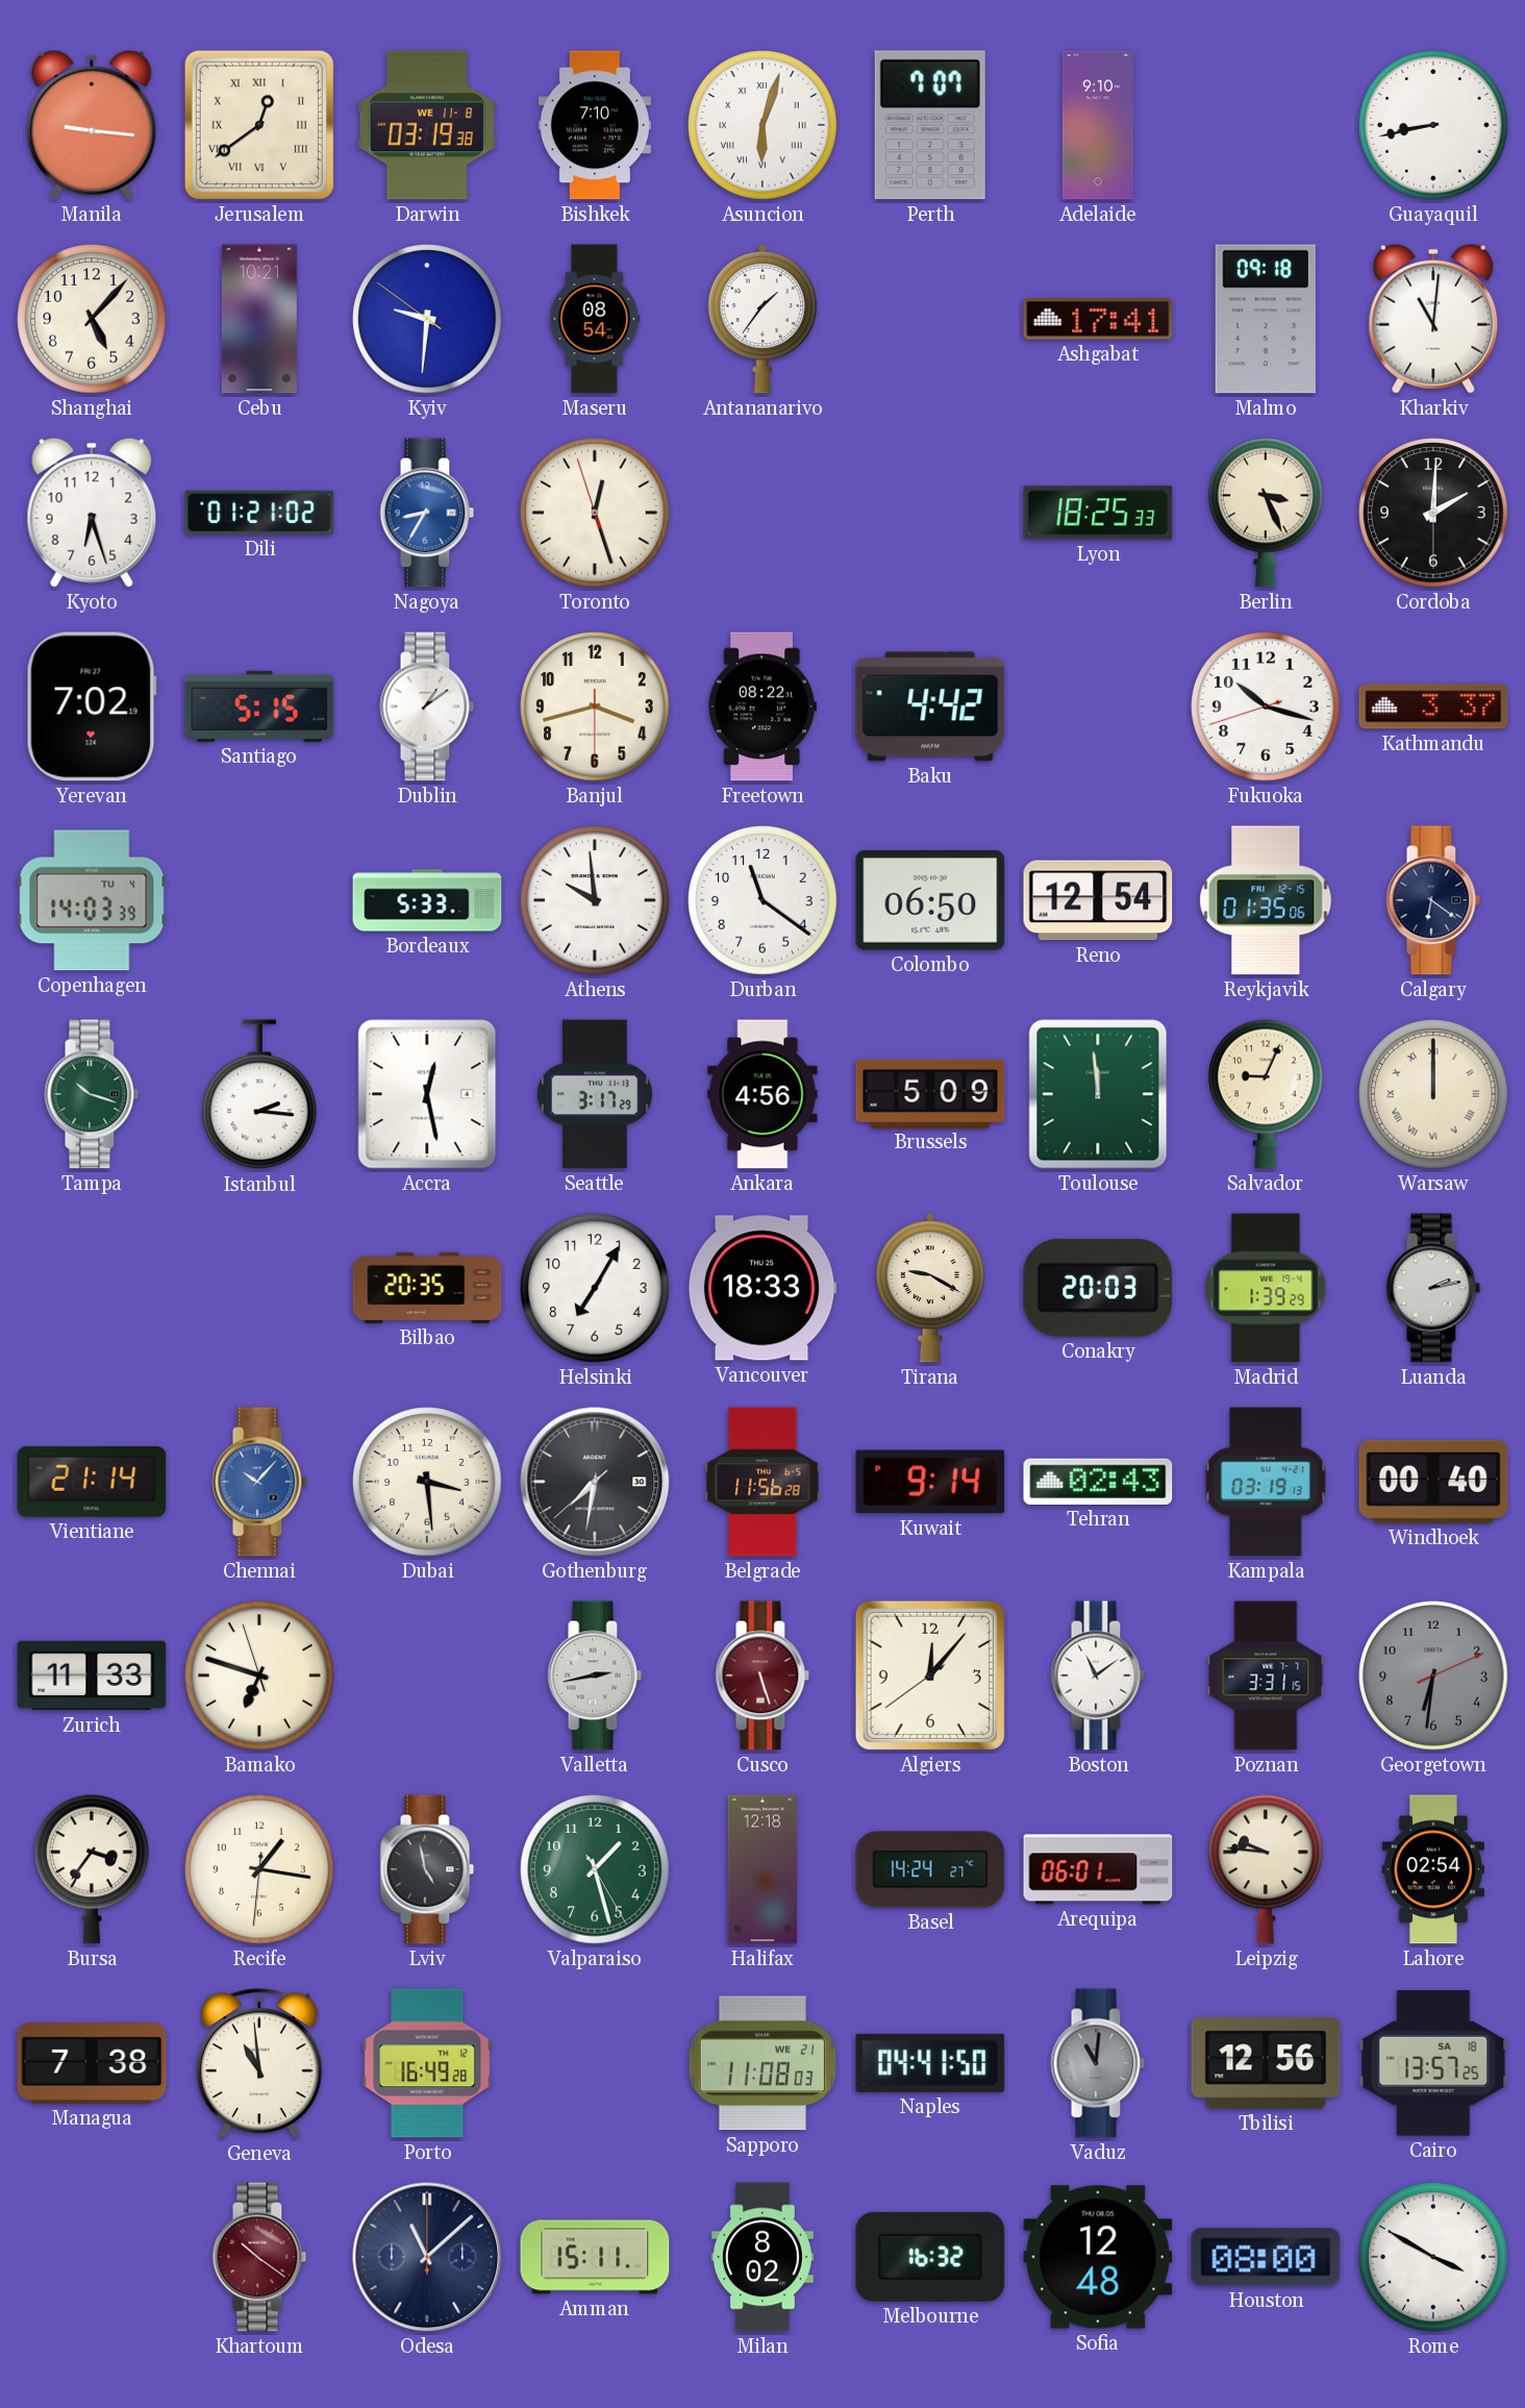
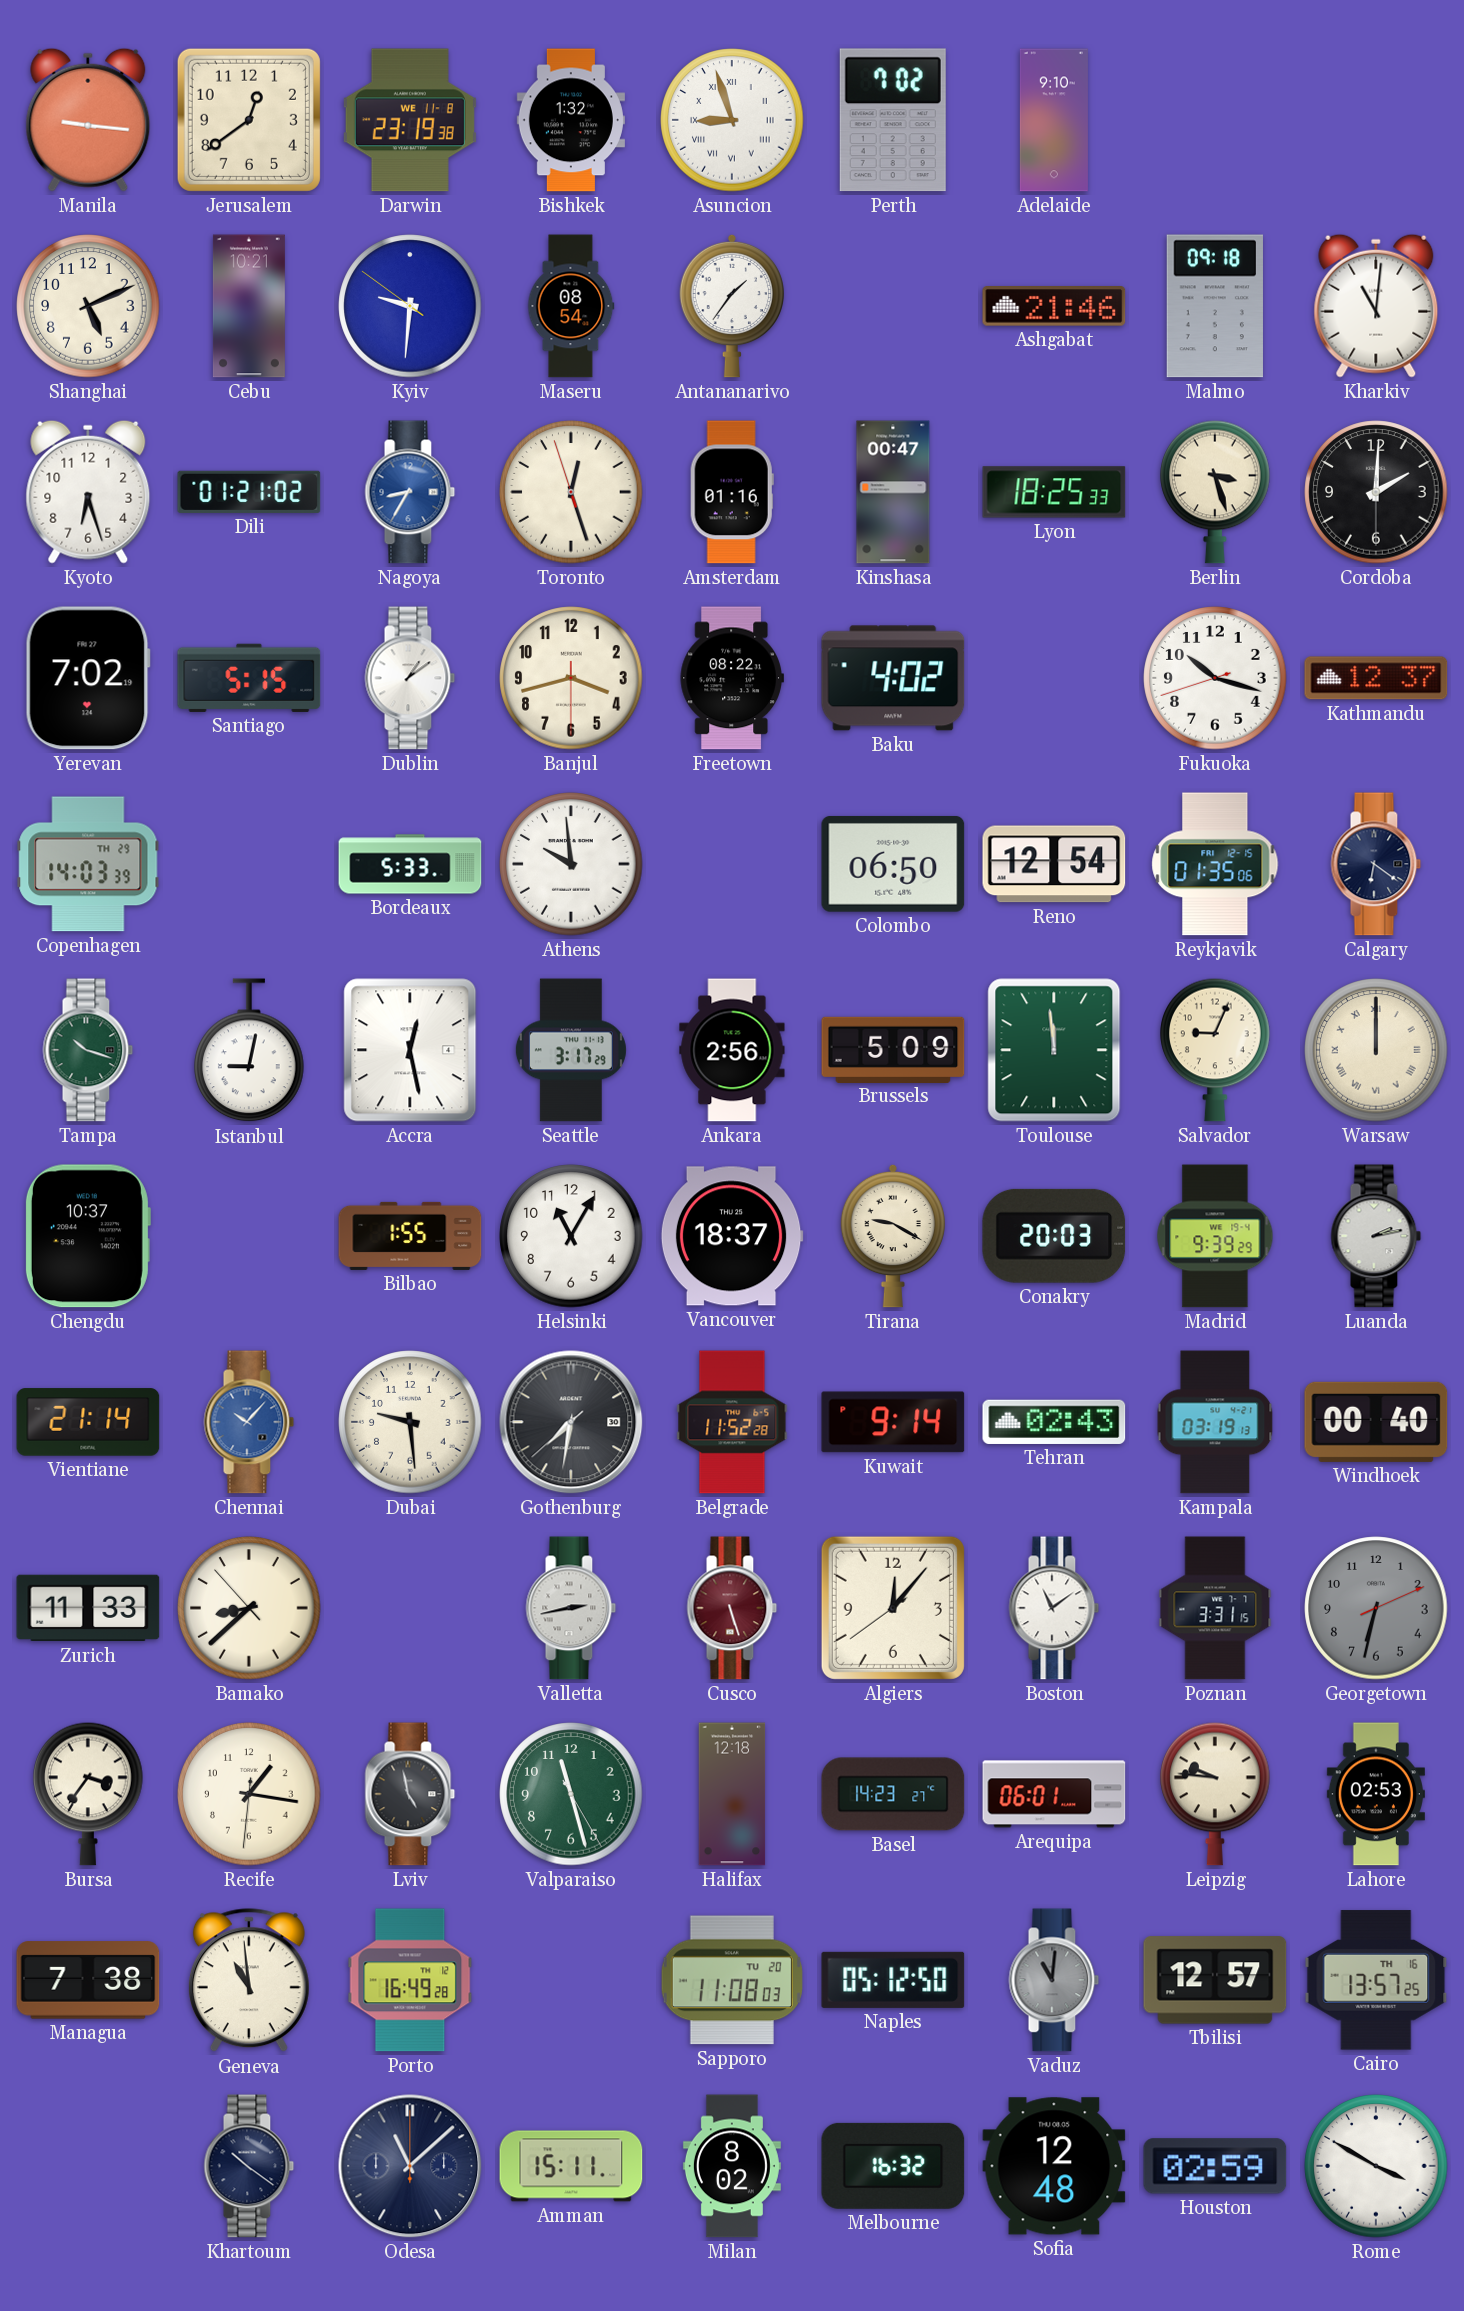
Jerusalem numerals: Roman -> Arabic
Darwin: 03:19 -> 23:19
Bishkek: 7:10 -> 1:32
Asuncion: 6:03 -> 8:57
Perth: 7:07 -> 7:02
Guayaquil: 8:43 -> none
Shanghai: 5:07 -> 5:11
Ashgabat: 17:41 -> 21:46
Amsterdam: none -> 01:16
Kinshasa: none -> 00:47
Berlin: 3:26 -> 3:27
Baku: 4:42 -> 4:02
Kathmandu: 3:37 -> 12:37
Copenhagen date: TU 4 -> TH 29
Durban: 11:21 -> none
Istanbul: 2:16 -> 9:02
Ankara: 4:56 -> 2:56
Chengdu: none -> 10:37
Bilbao: 20:35 -> 1:55
Helsinki: 7:05 -> 11:05
Vancouver: 18:33 -> 18:37
Madrid: 1:39 -> 9:39
Dubai: 3:29 -> 9:29
Belgrade: 11:56 -> 11:52
Bamako: 6:47 -> 8:37
Georgetown: 6:31 -> 6:32
Valparaiso: 1:27 -> 11:27
Basel: 14:24 -> 14:23
Lahore: 02:54 -> 02:53
Sapporo date: WE 21 -> TU 20
Naples: 04:41 -> 05:12
Tbilisi: 12:56 -> 12:57
Cairo date: SA 18 -> TH 16
Khartoum dial: burgundy -> navy
Houston: 08:00 -> 02:59
